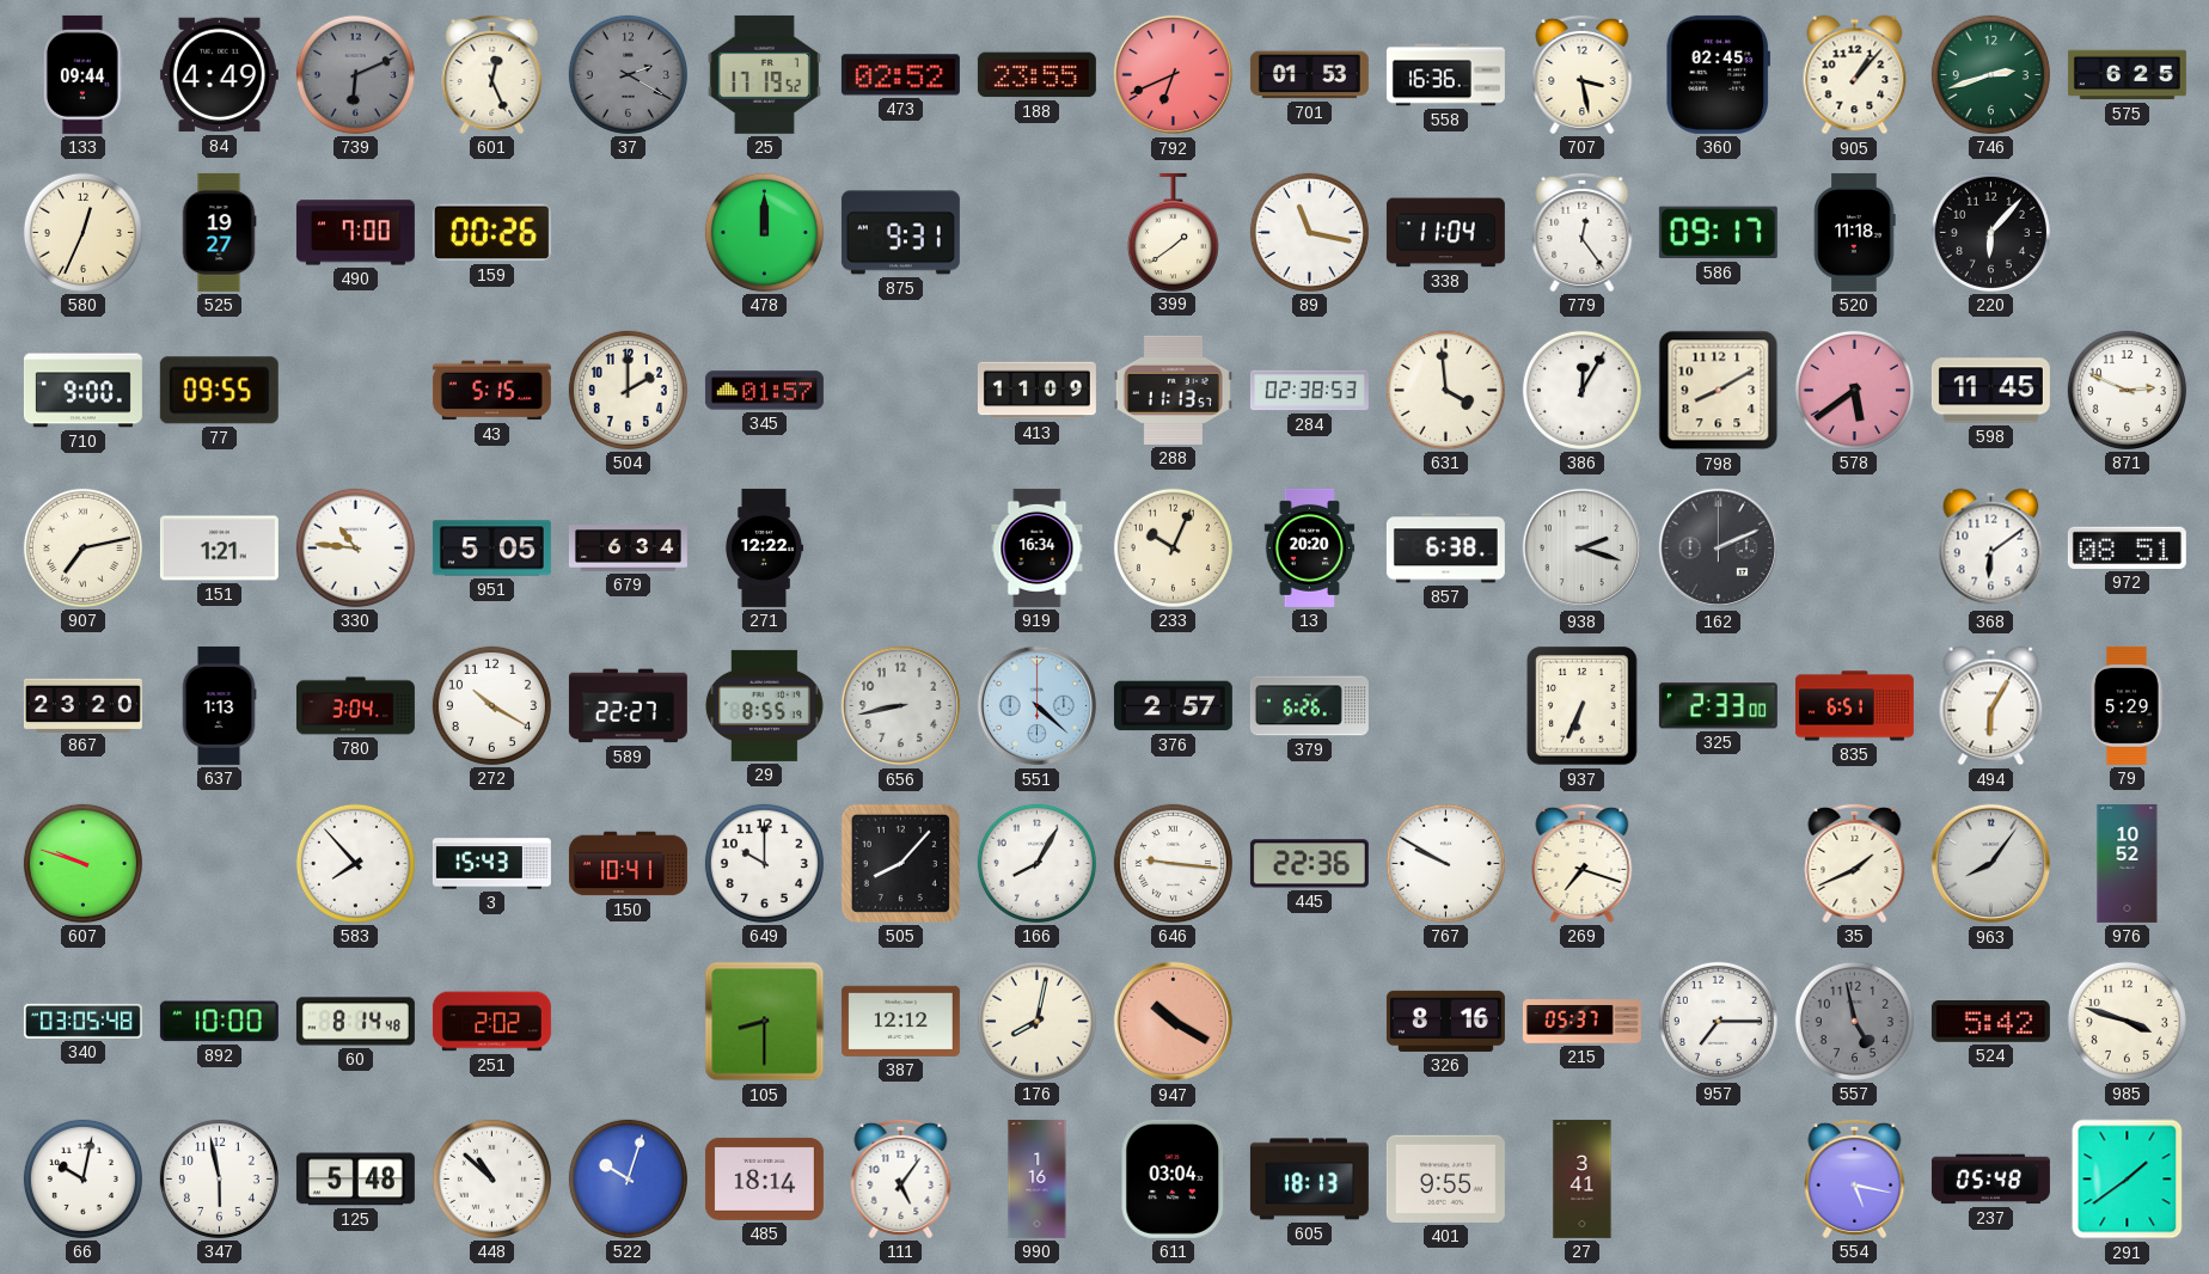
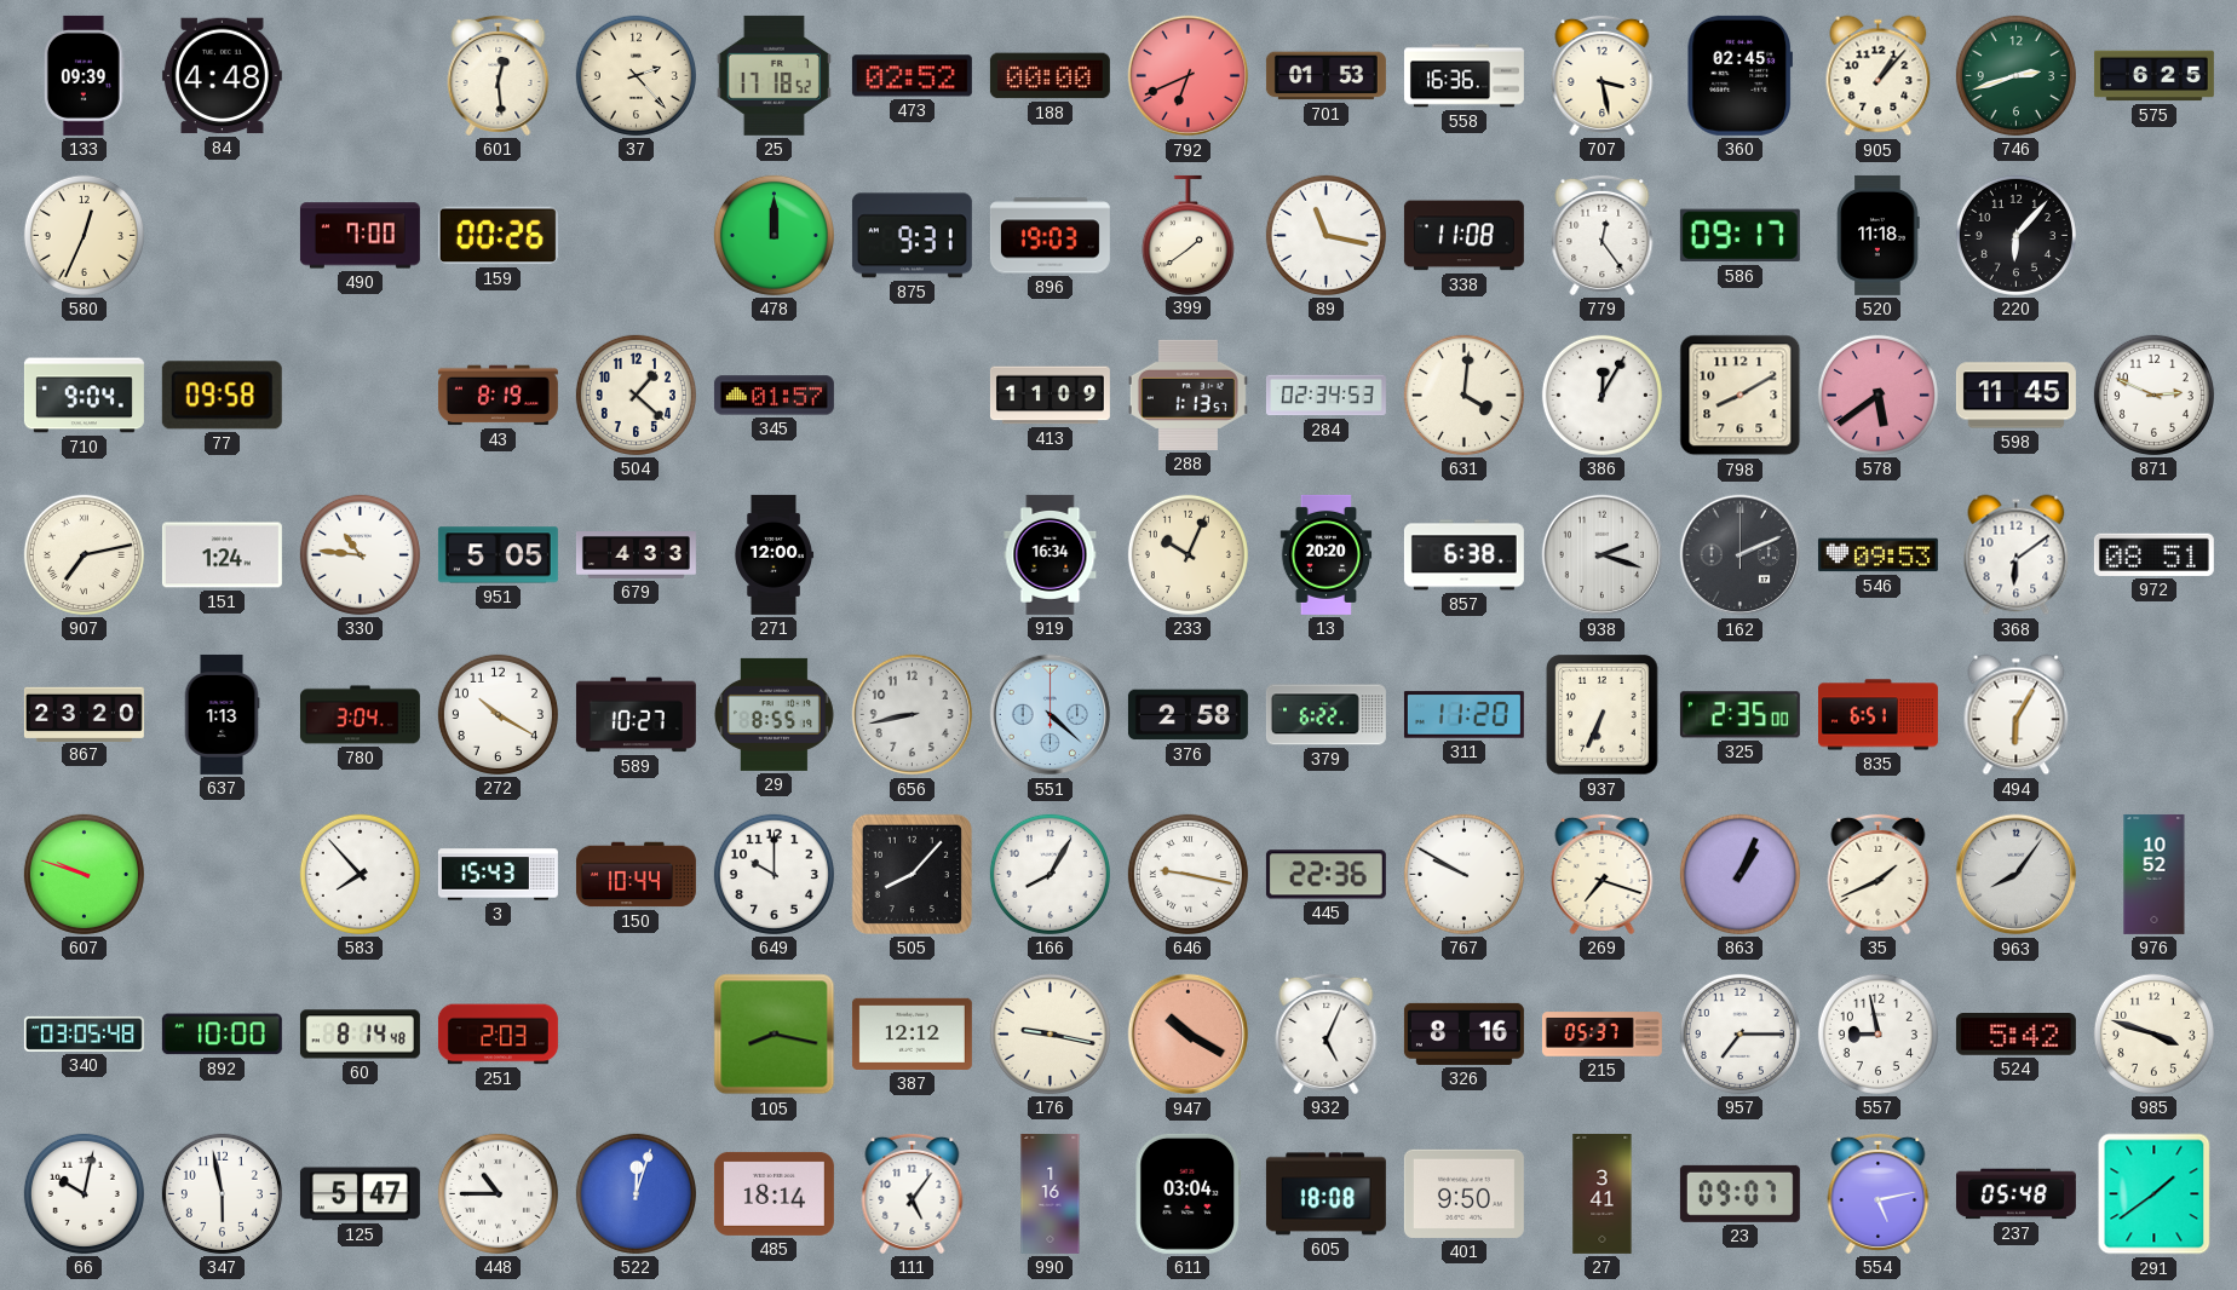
133: 09:44 -> 09:39
84: 4:49 -> 4:48
739: 6:11 -> none
601: 12:26 -> 12:29
37: 2:20 -> 2:23
37 dial: grey -> cream
25: 17:19 -> 17:18
188: 23:55 -> 00:00
525: 19:27 -> none
896: none -> 19:03
338: 11:04 -> 11:08
710: 9:00 -> 9:04
77: 09:55 -> 09:58
43: 5:15 -> 8:19
504: 2:00 -> 1:22
288: 11:13 -> 1:13
284: 02:38 -> 02:34
631: 3:59 -> 4:01
151: 1:21 -> 1:24
679: 6:34 -> 4:33
271: 12:22 -> 12:00
546: none -> 09:53
589: 22:27 -> 10:27
376: 2:57 -> 2:58
379: 6:26 -> 6:22
311: none -> 11:20
325: 2:33 -> 2:35
79: 5:29 -> none
150: 10:41 -> 10:44
646: 9:16 -> 9:17
863: none -> 1:04
251: 2:02 -> 2:03
105: 8:30 -> 8:17
176: 8:02 -> 9:17
932: none -> 5:04
557: 4:58 -> 8:58
557 dial: grey -> white
125: 5:48 -> 5:47
448: 10:52 -> 10:45
522: 10:03 -> 12:03
605: 18:13 -> 18:08
401: 9:55 -> 9:50
23: none -> 09:07
554: 5:17 -> 5:13
